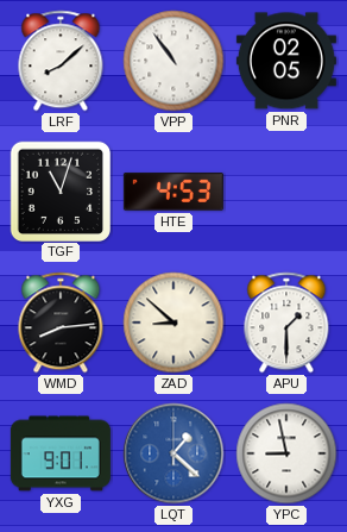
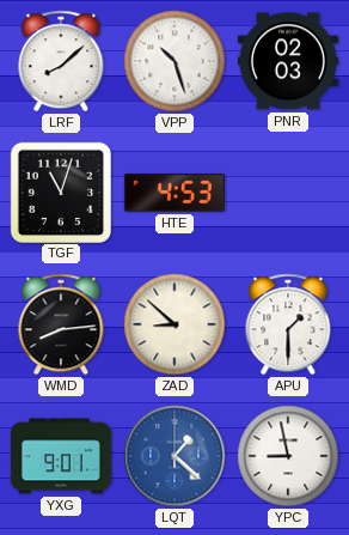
VPP: 10:54 -> 10:27
PNR: 02:05 -> 02:03
